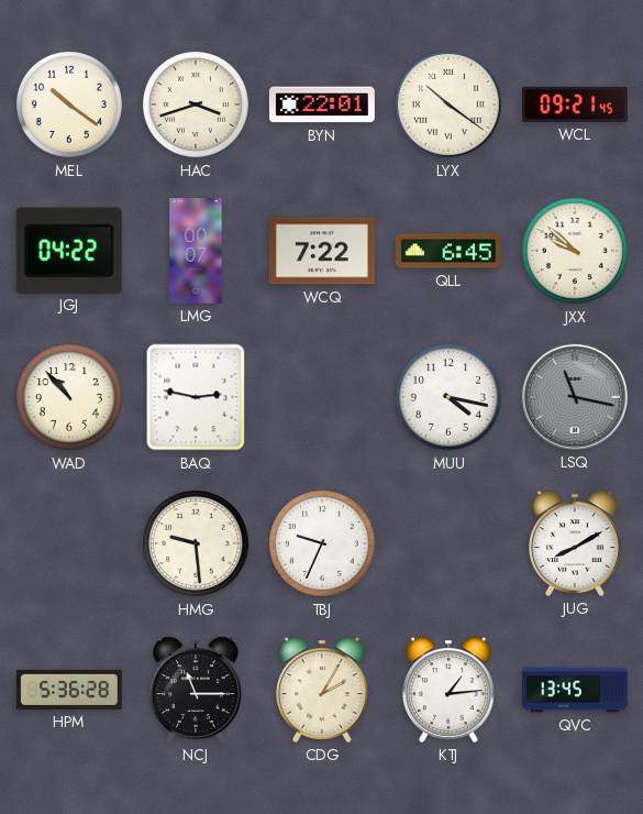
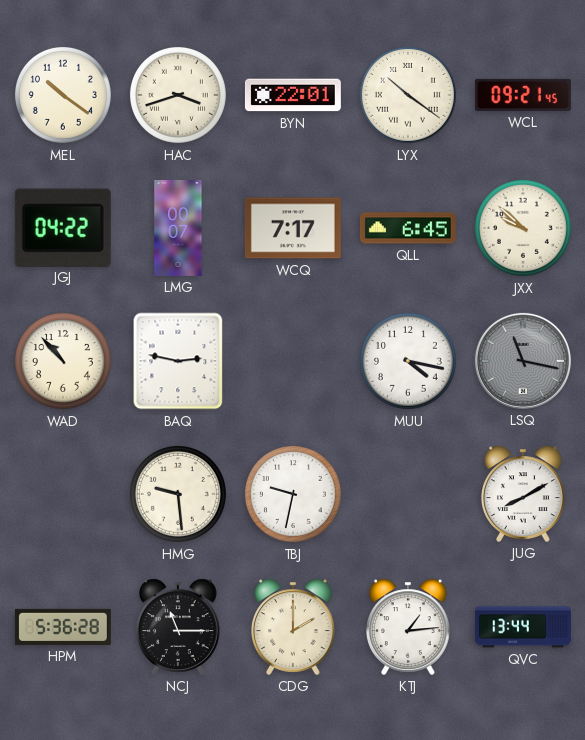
WCQ: 7:22 -> 7:17
TBJ: 9:34 -> 9:32
CDG: 2:05 -> 2:00
QVC: 13:45 -> 13:44
